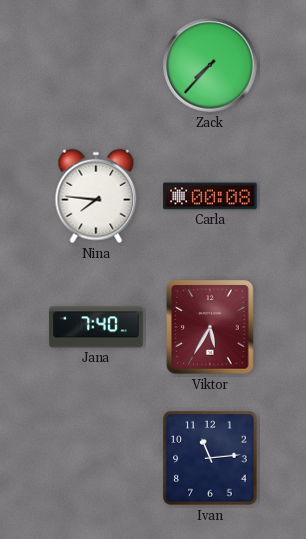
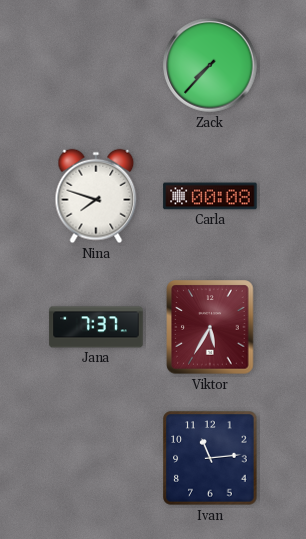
Nina: 7:46 -> 7:48
Jana: 7:40 -> 7:37
